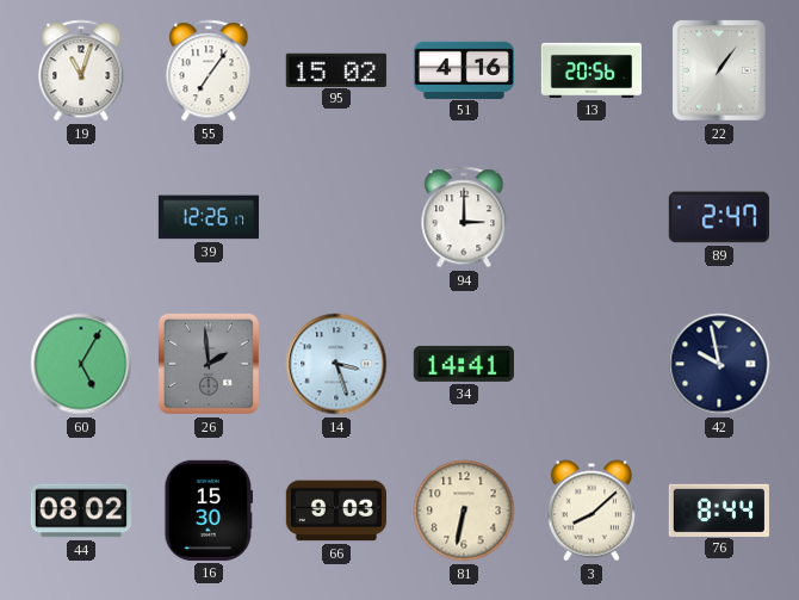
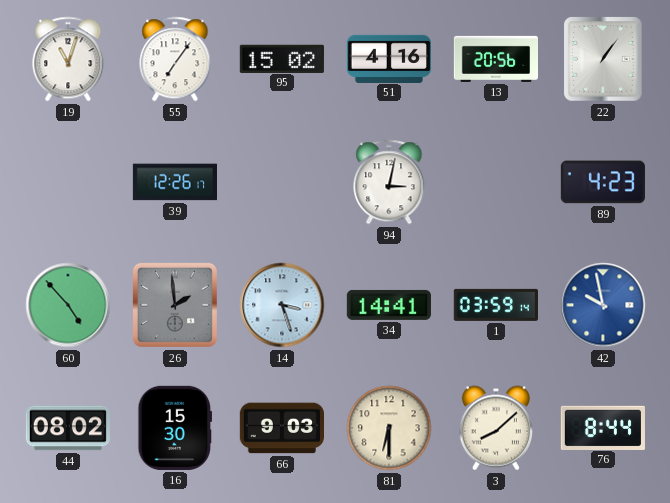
94: 3:00 -> 3:02
89: 2:47 -> 4:23
60: 5:05 -> 4:53
1: none -> 03:59
42 dial: navy -> blue
81: 6:32 -> 6:30
